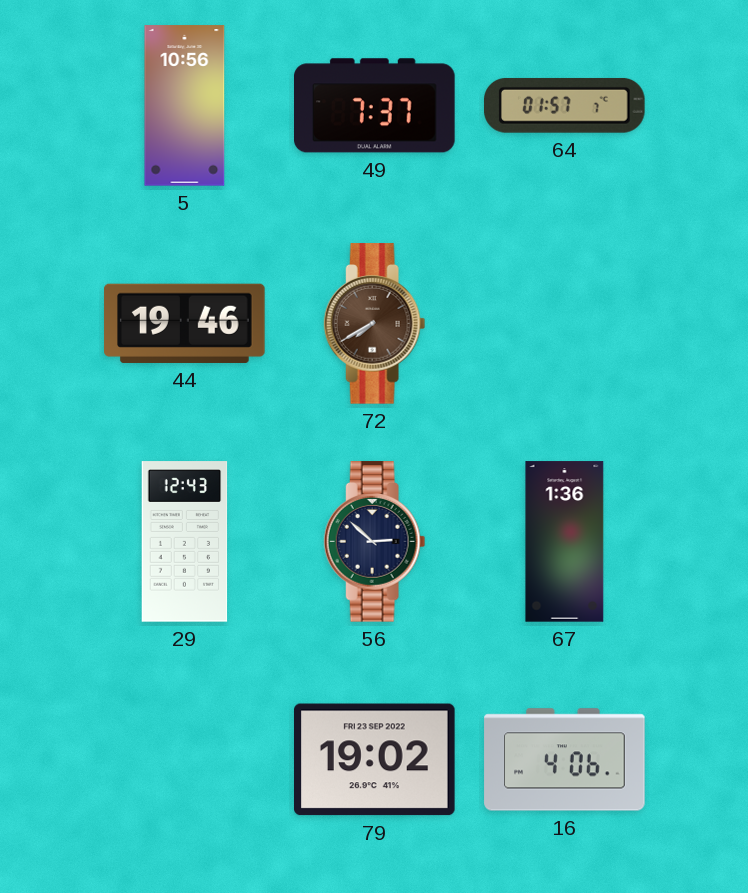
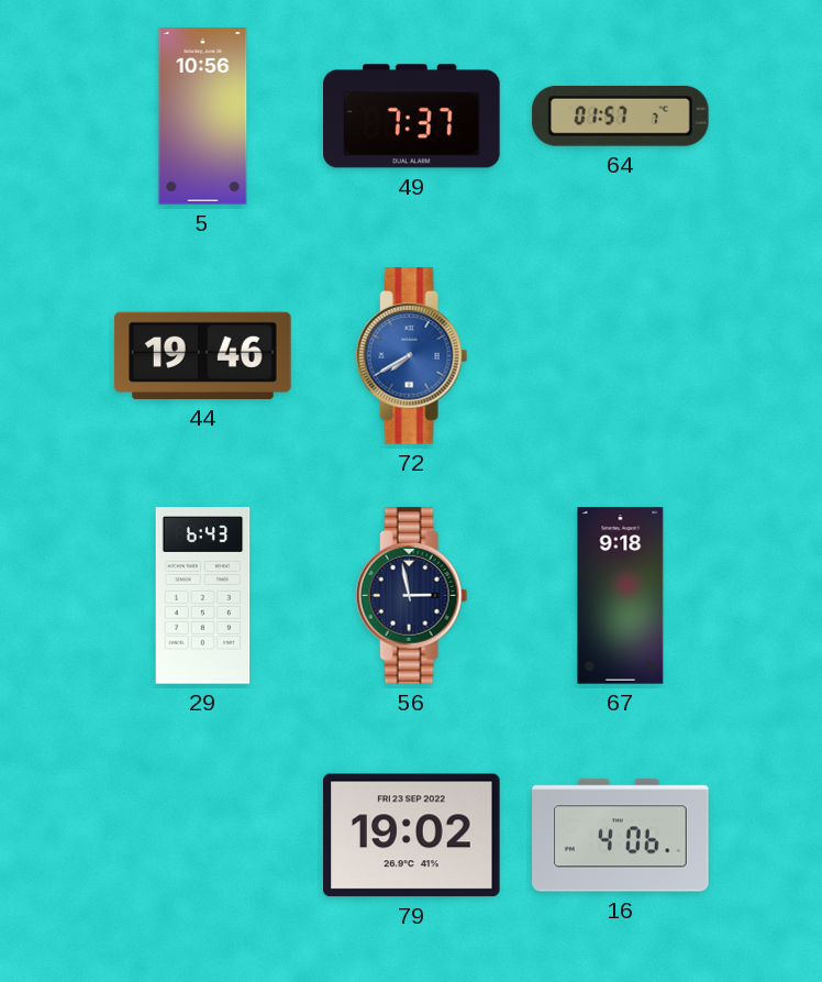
72 dial: brown -> blue
29: 12:43 -> 6:43
56: 2:52 -> 2:58
67: 1:36 -> 9:18
